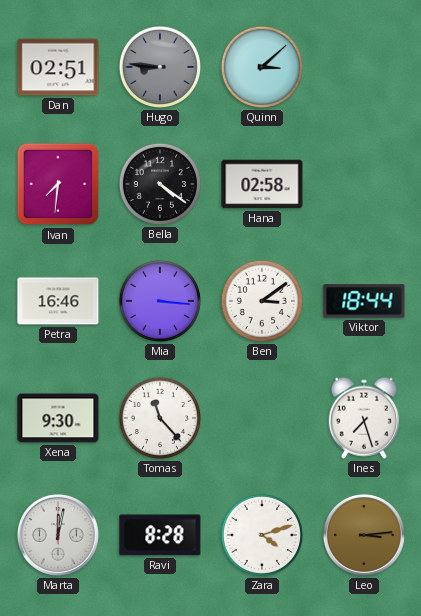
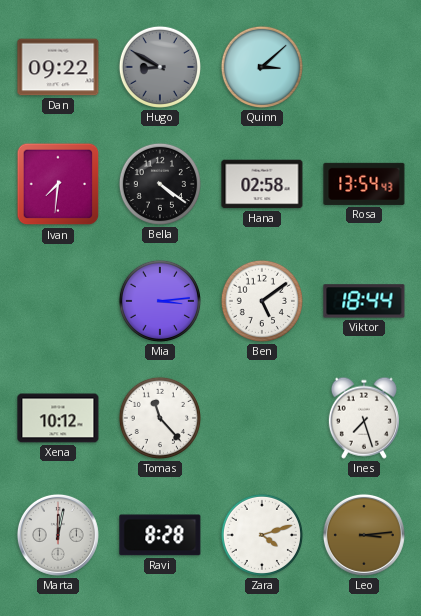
Dan: 02:51 -> 09:22
Hugo: 8:46 -> 8:50
Rosa: none -> 13:54
Petra: 16:46 -> none
Mia: 3:16 -> 3:14
Ben: 3:09 -> 5:09
Xena: 9:30 -> 10:12
